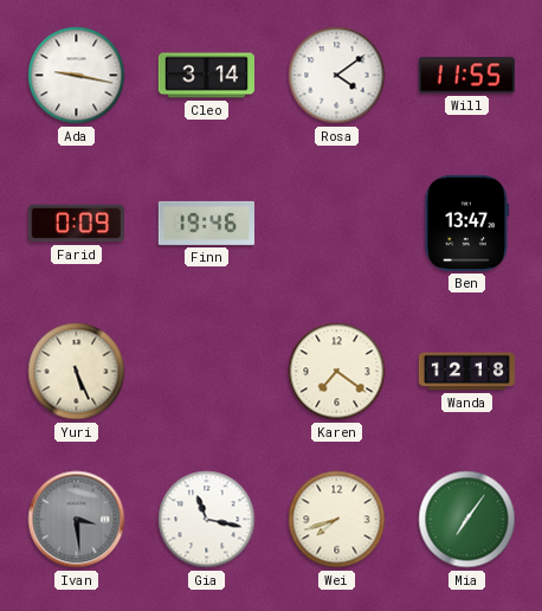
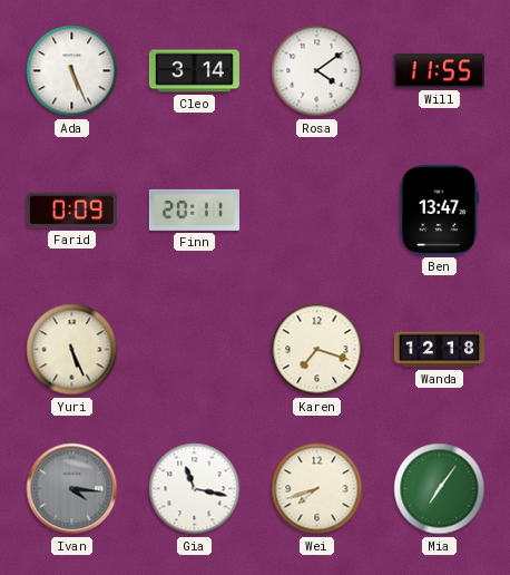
Ada: 9:17 -> 5:26
Finn: 19:46 -> 20:11
Karen: 7:21 -> 7:18
Ivan: 3:29 -> 4:16
